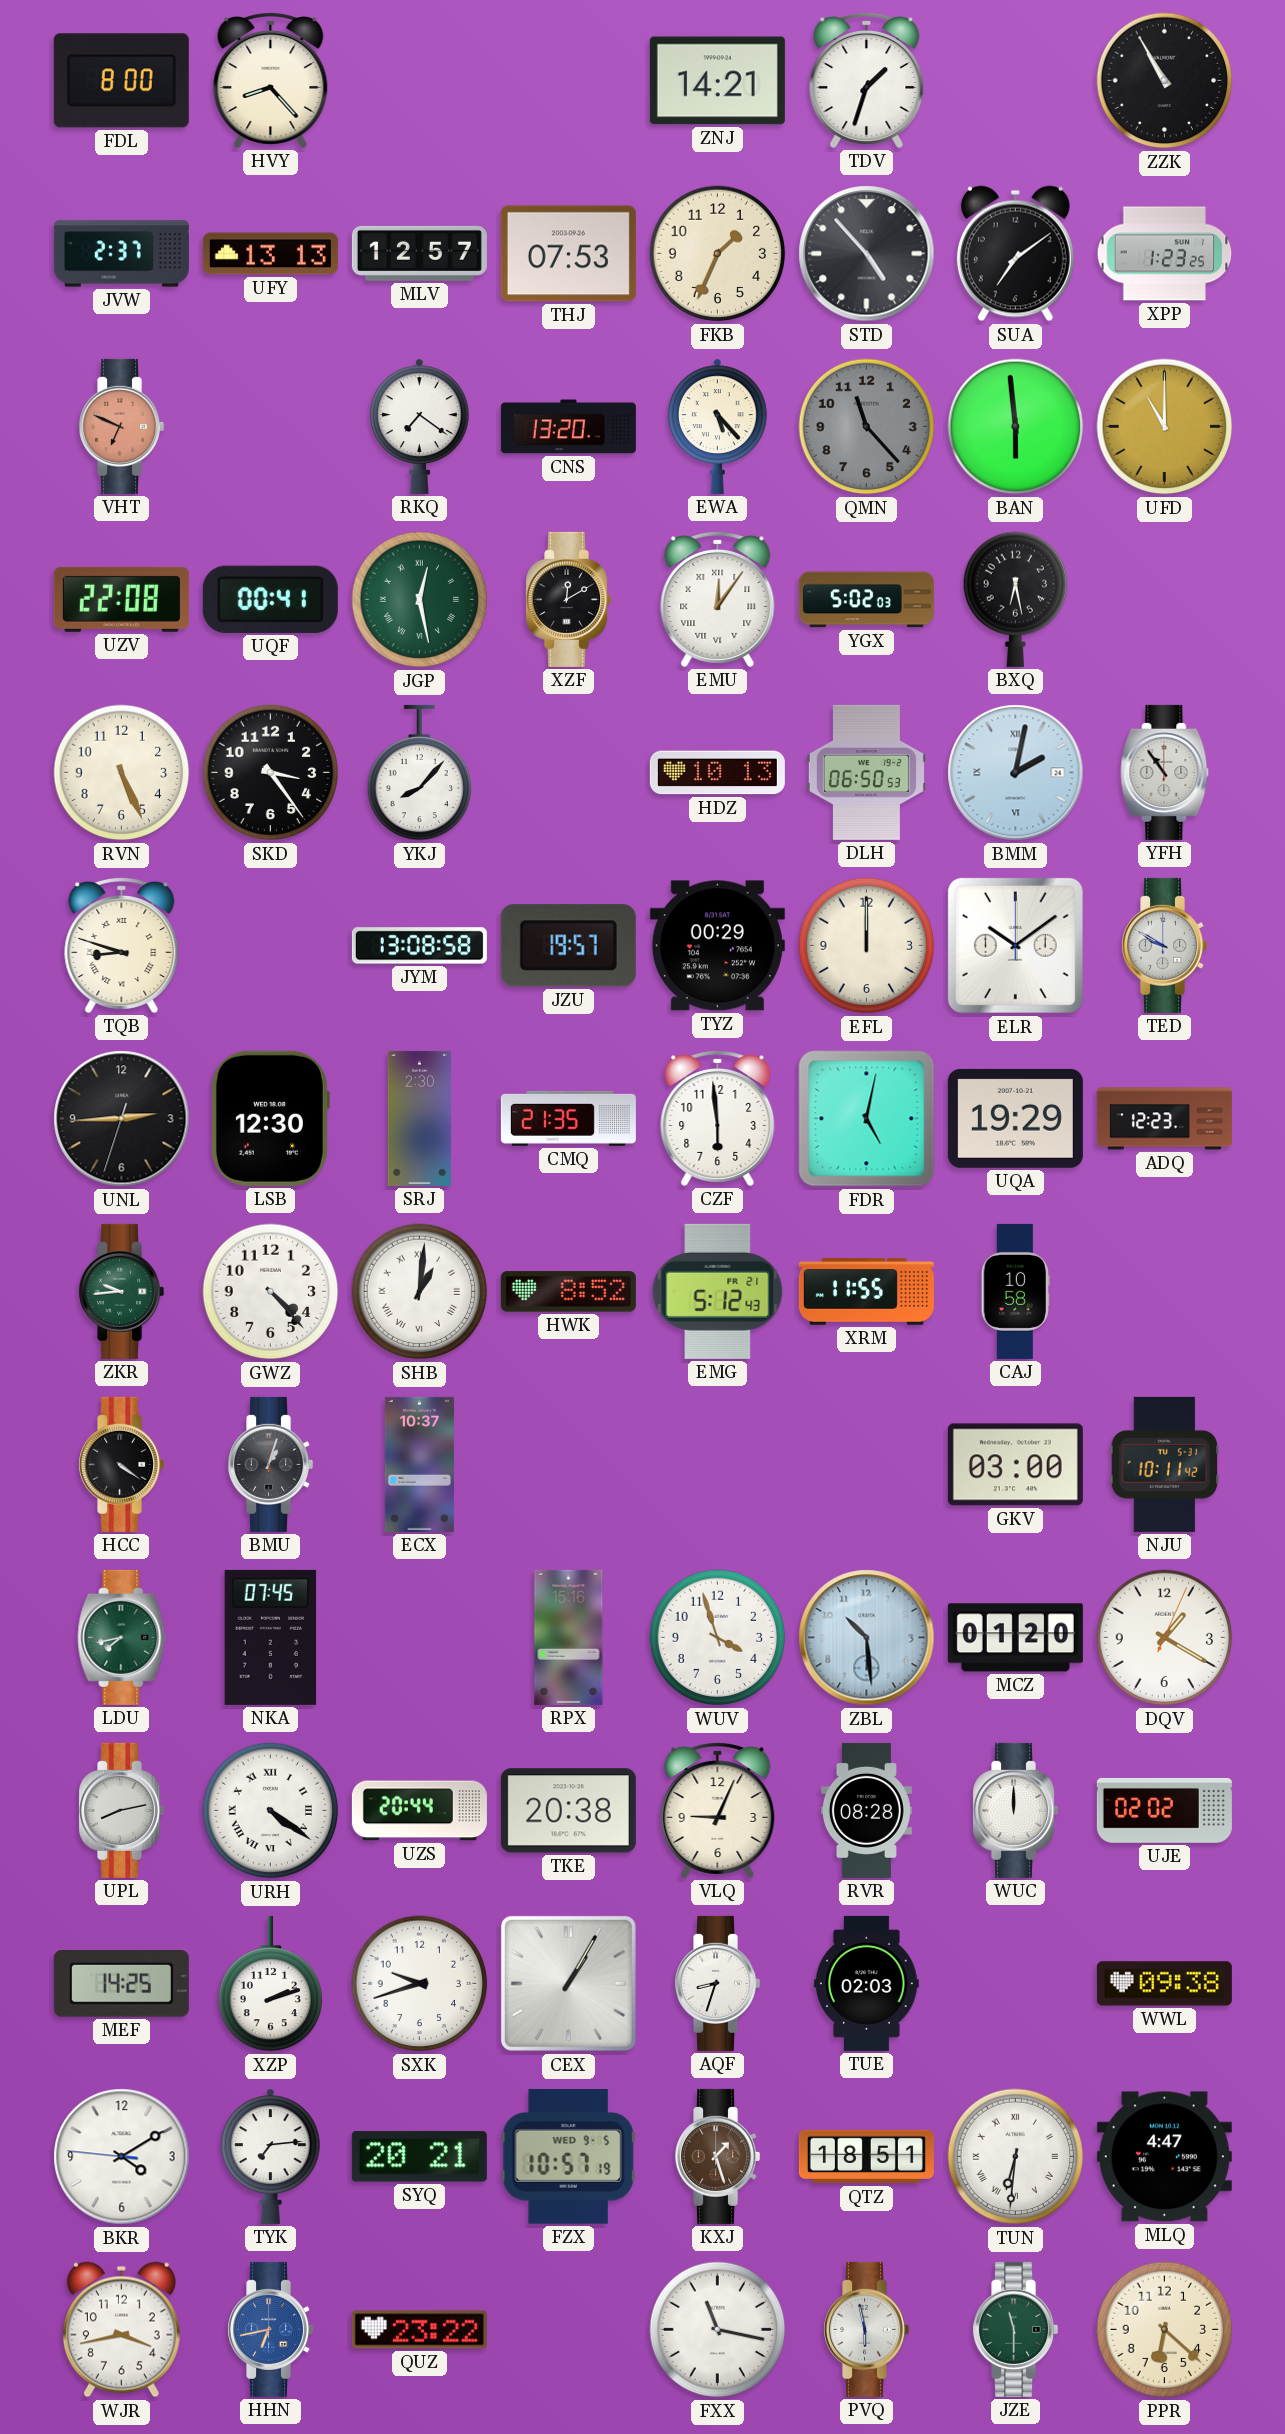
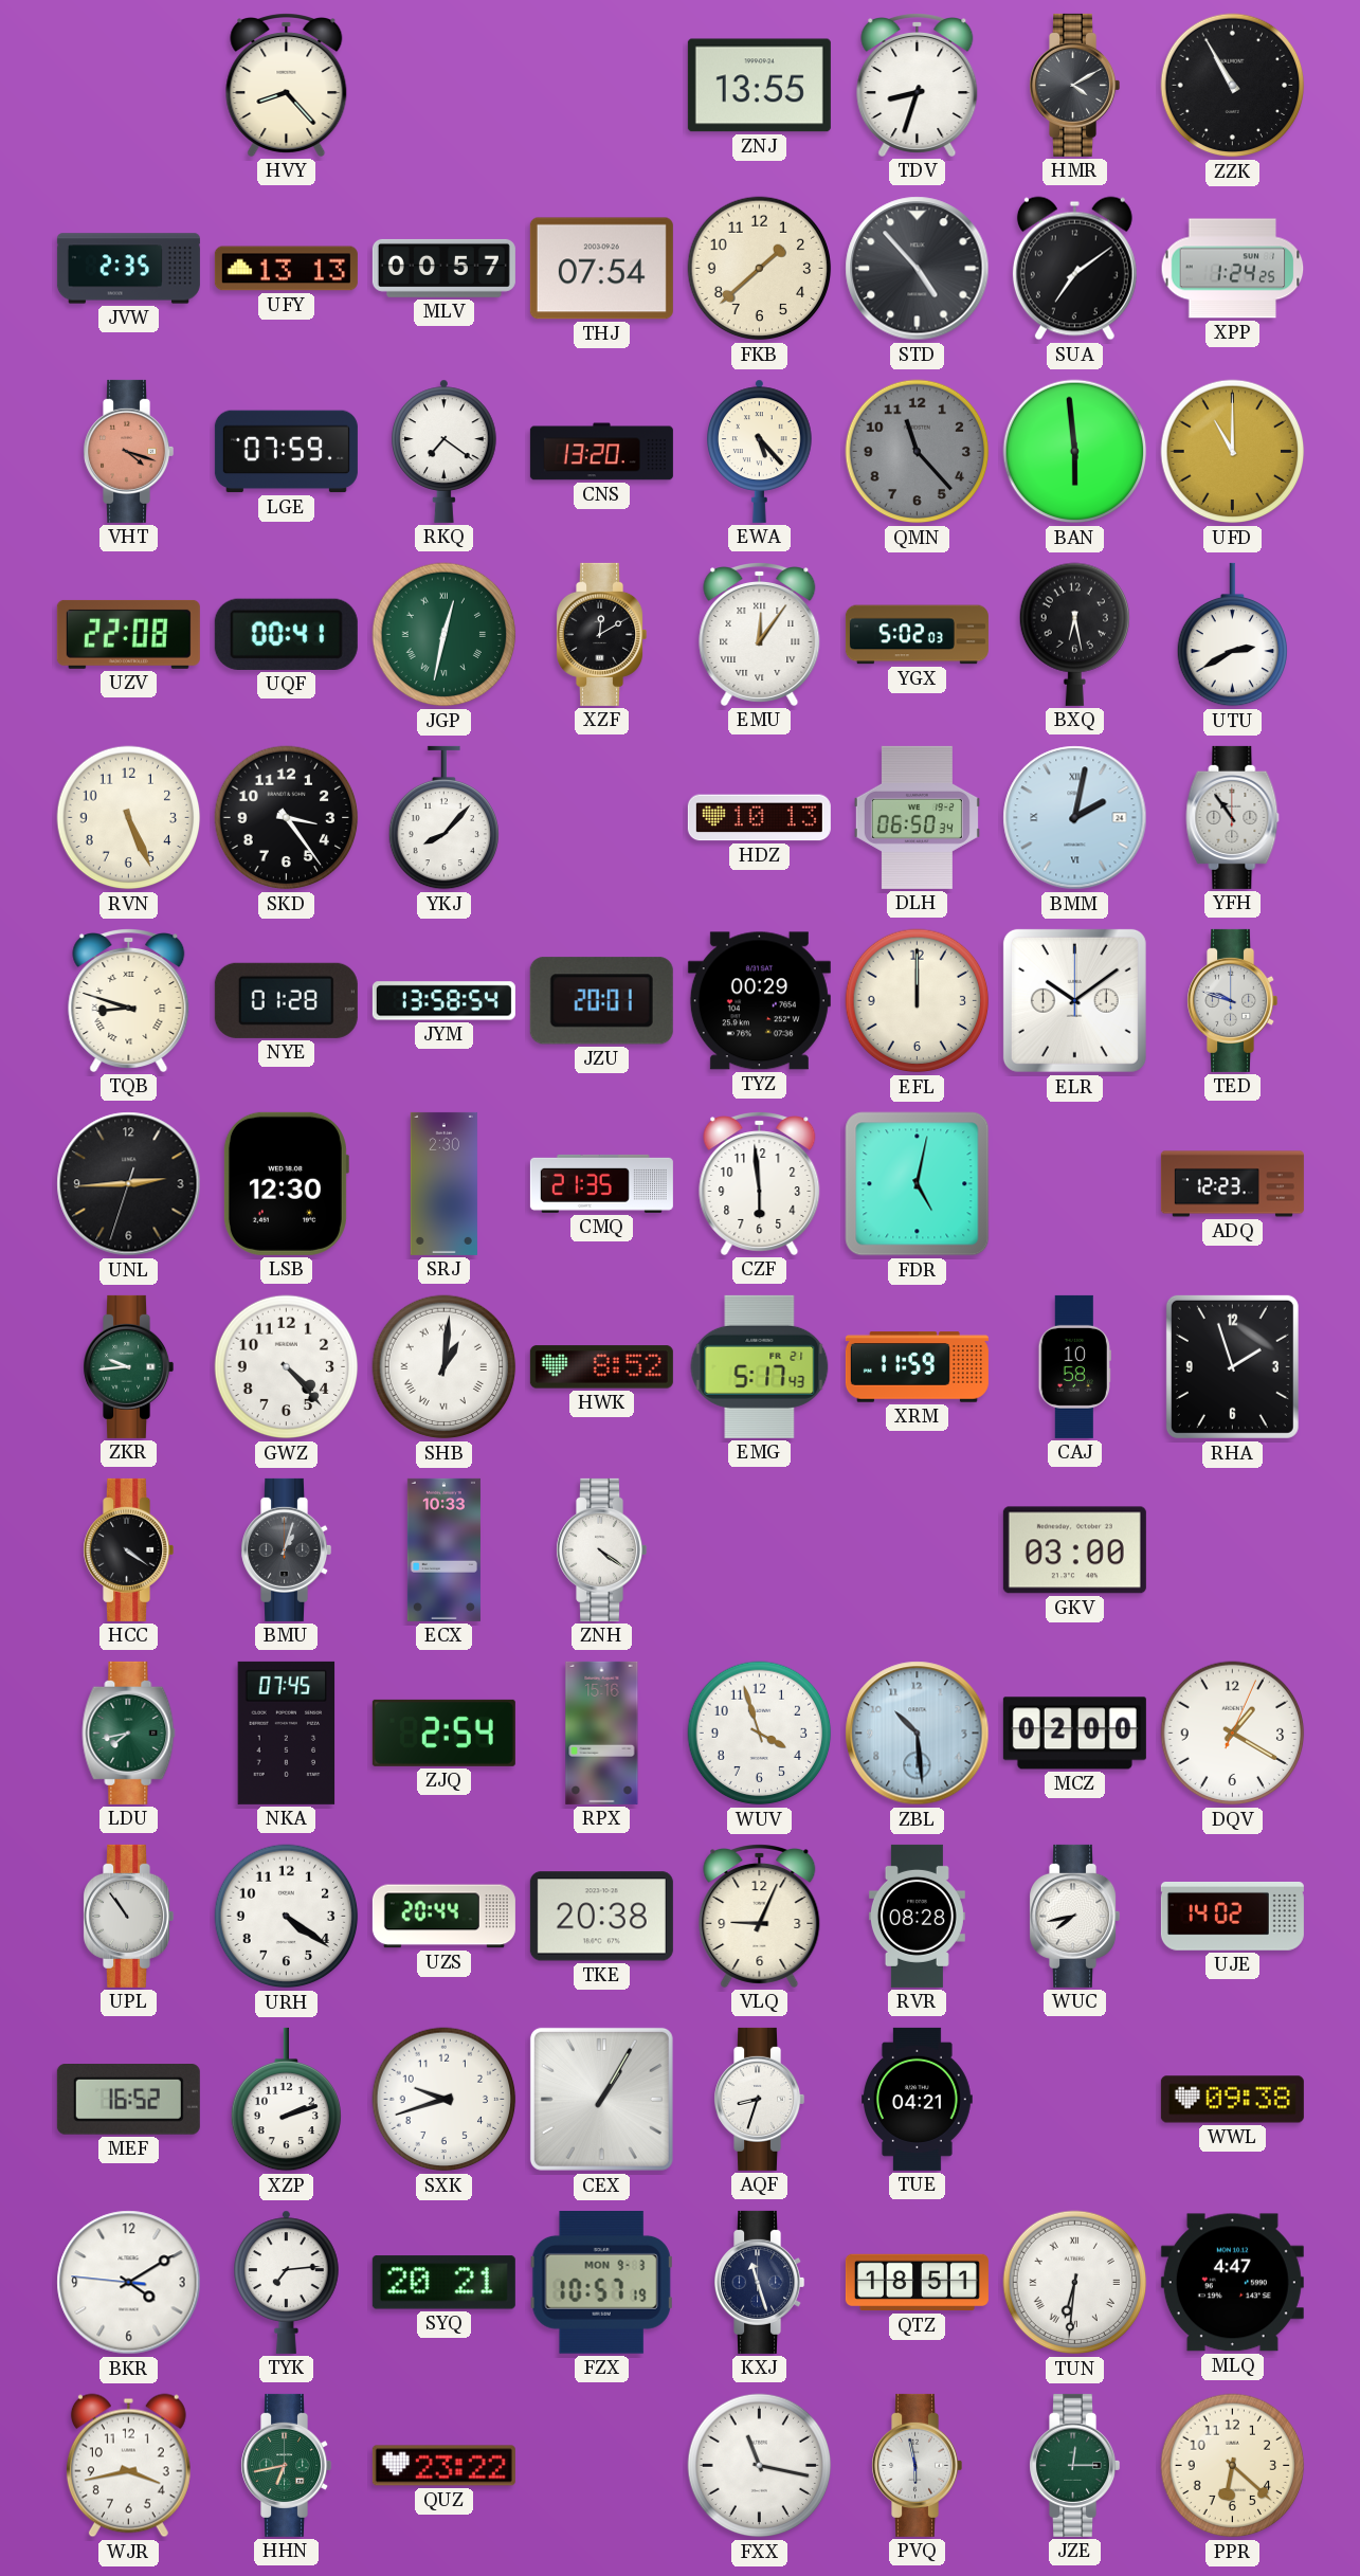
FDL: 8:00 -> none
ZNJ: 14:21 -> 13:55
TDV: 1:33 -> 8:33
HMR: none -> 4:10
JVW: 2:37 -> 2:35
MLV: 12:57 -> 00:57
THJ: 07:53 -> 07:54
FKB: 1:34 -> 1:38
XPP: 1:23 -> 1:24
VHT: 6:49 -> 4:18
LGE: none -> 07:59
JGP: 12:28 -> 12:32
UTU: none -> 2:40
DLH: 06:50:53 -> 06:50:34
NYE: none -> 01:28
JYM: 13:08 -> 13:58
JZU: 19:57 -> 20:01
TED: 9:50 -> 9:48
UQA: 19:29 -> none
EMG: 5:12 -> 5:17
XRM: 11:55 -> 11:59
RHA: none -> 1:57
ECX: 10:37 -> 10:33
ZNH: none -> 4:21
NJU: 10:11 -> none
ZJQ: none -> 2:54
MCZ: 01:20 -> 02:00
UPL: 8:13 -> 10:54
URH numerals: Roman -> Arabic
WUC: 12:00 -> 7:43
UJE: 02:02 -> 14:02
MEF: 14:25 -> 16:52
TUE: 02:03 -> 04:21
FZX date: WED 9-5 -> MON 9-3
KXJ: 1:27 -> 11:27
KXJ dial: brown -> navy
HHN dial: blue -> green
JZE: 11:30 -> 12:15
